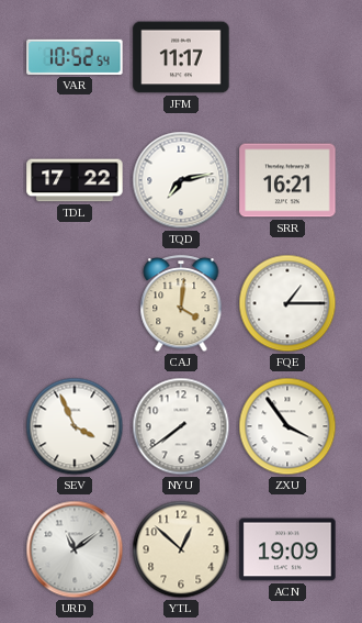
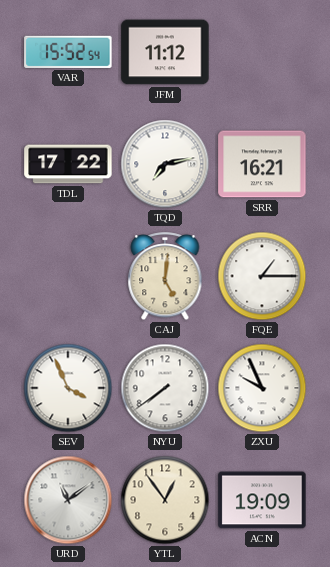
VAR: 10:52 -> 15:52
JFM: 11:17 -> 11:12
CAJ: 4:01 -> 5:01
ZXU: 3:54 -> 9:56
YTL: 12:52 -> 12:54
